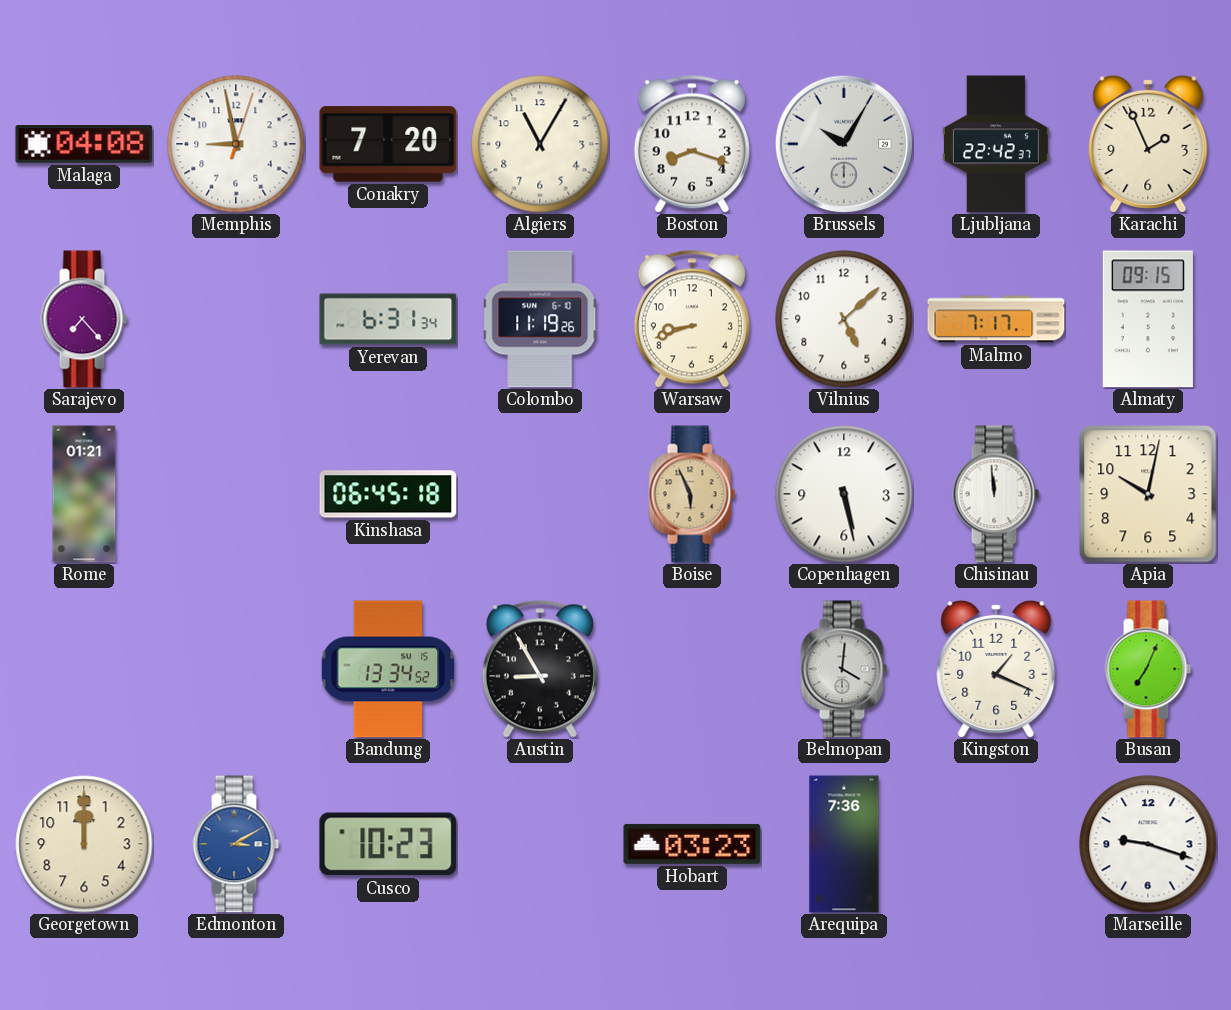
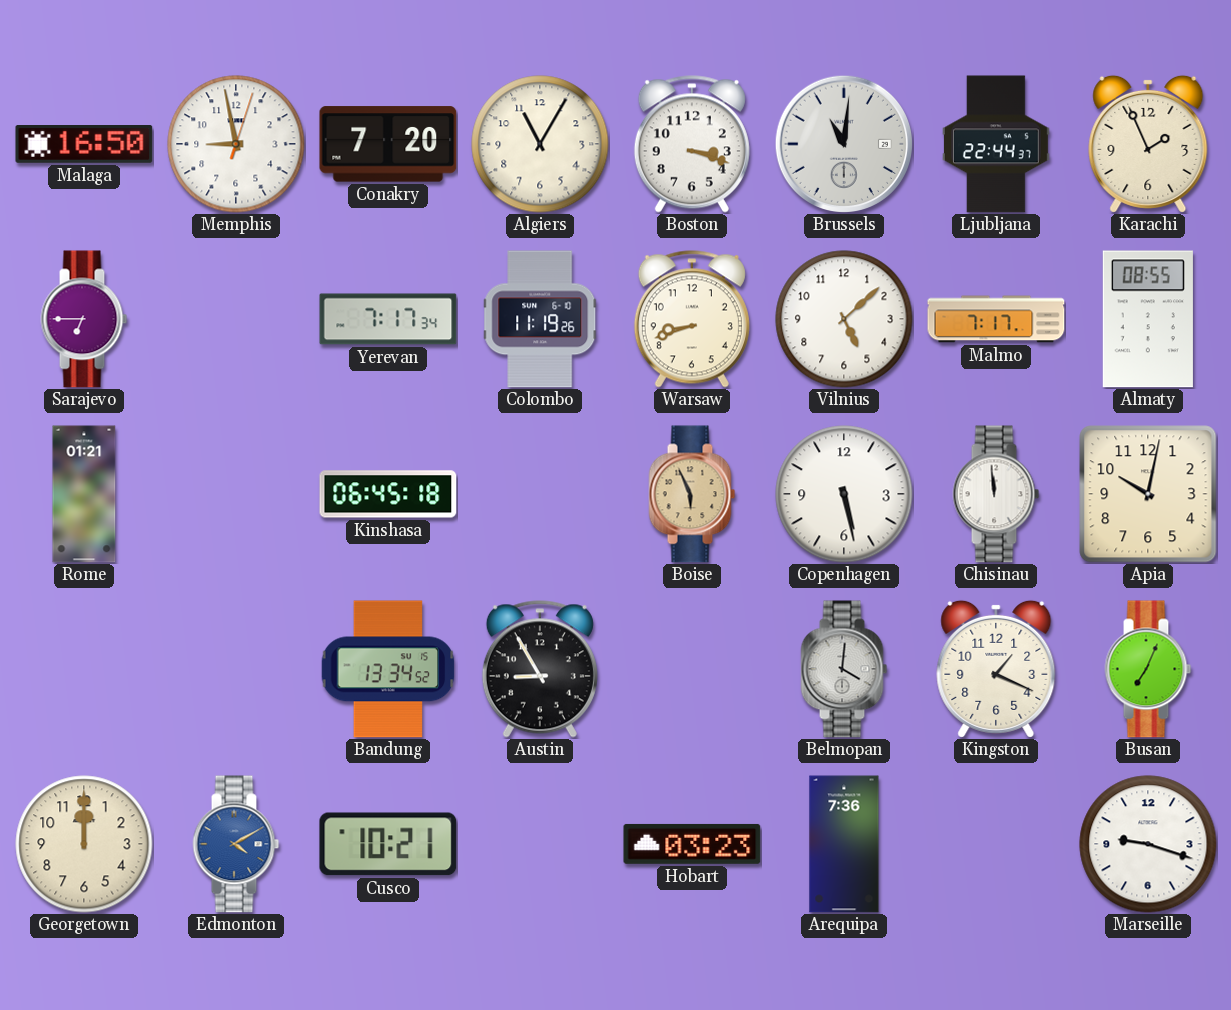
Malaga: 04:08 -> 16:50
Boston: 8:18 -> 3:18
Brussels: 10:05 -> 11:01
Ljubljana: 22:42 -> 22:44
Sarajevo: 7:23 -> 6:45
Yerevan: 6:31 -> 7:17
Almaty: 09:15 -> 08:55
Edmonton: 3:10 -> 4:10
Cusco: 10:23 -> 10:21
